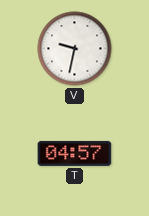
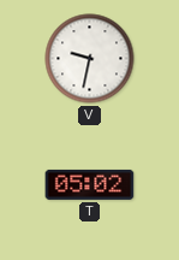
T: 04:57 -> 05:02
